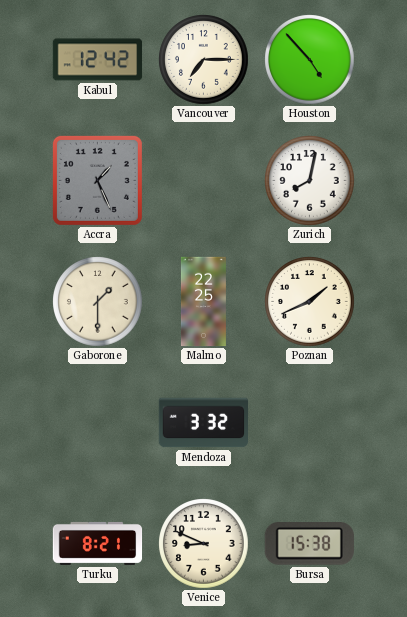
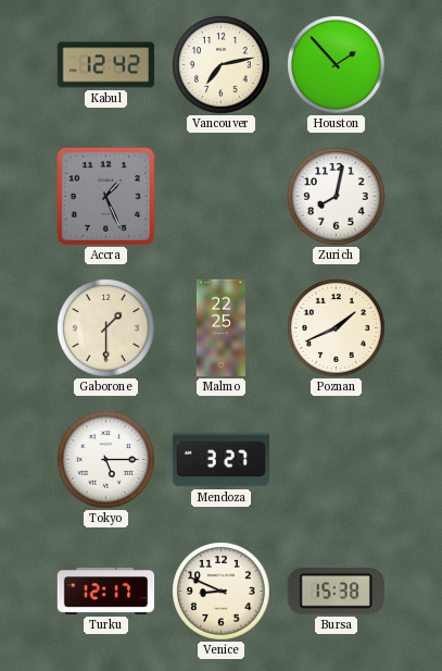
Vancouver: 7:15 -> 7:13
Houston: 4:53 -> 1:53
Tokyo: none -> 5:15
Mendoza: 3:32 -> 3:27
Turku: 8:21 -> 12:17
